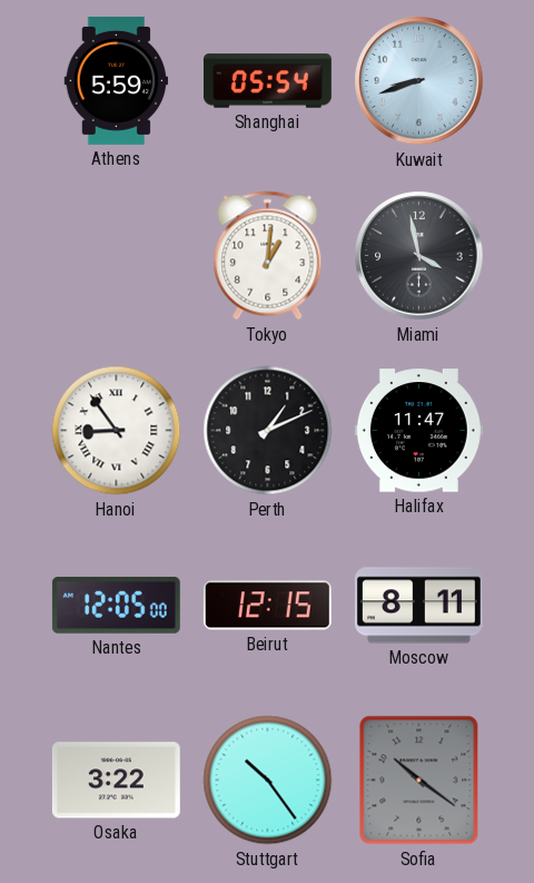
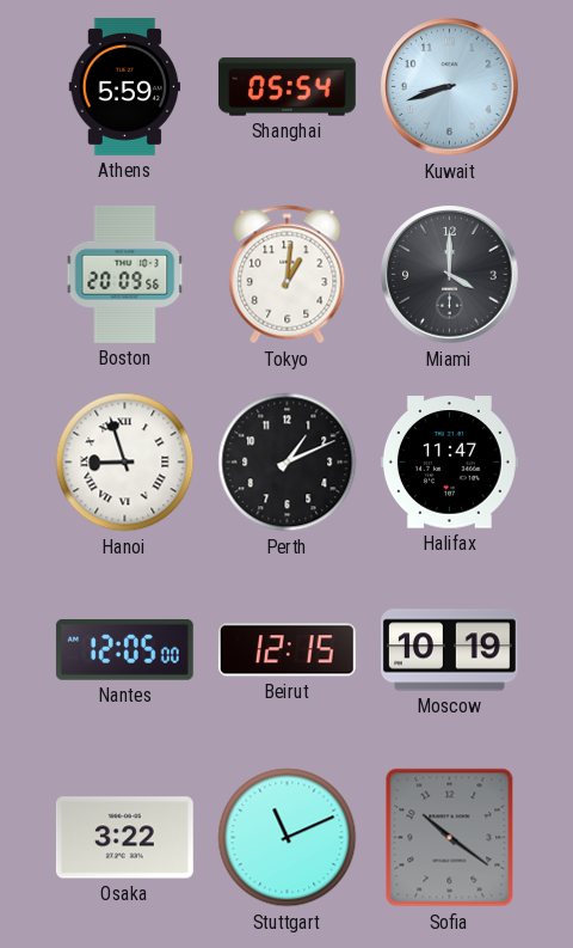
Boston: none -> 20:09
Miami: 3:58 -> 4:00
Hanoi: 8:54 -> 8:57
Moscow: 8:11 -> 10:19
Stuttgart: 10:24 -> 11:11
